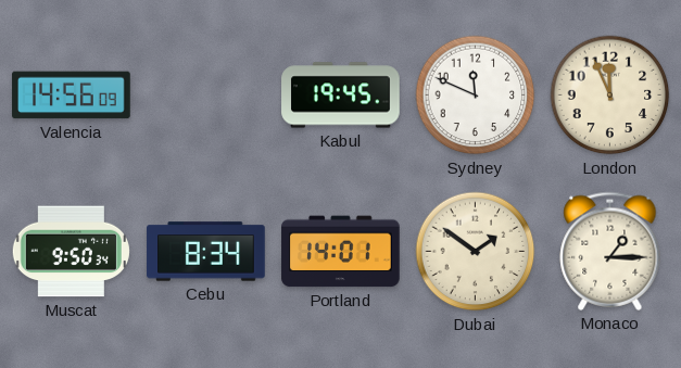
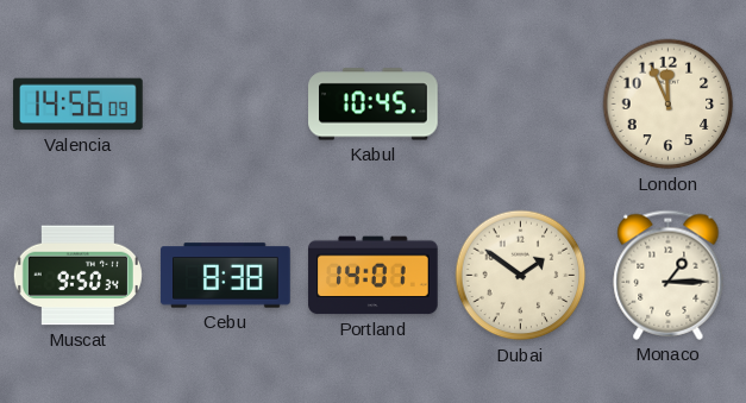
Kabul: 19:45 -> 10:45
Sydney: 11:49 -> none
Cebu: 8:34 -> 8:38
